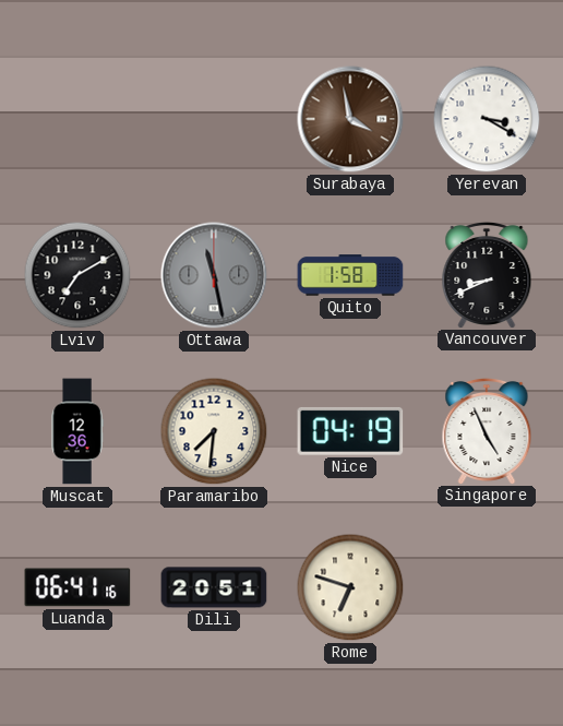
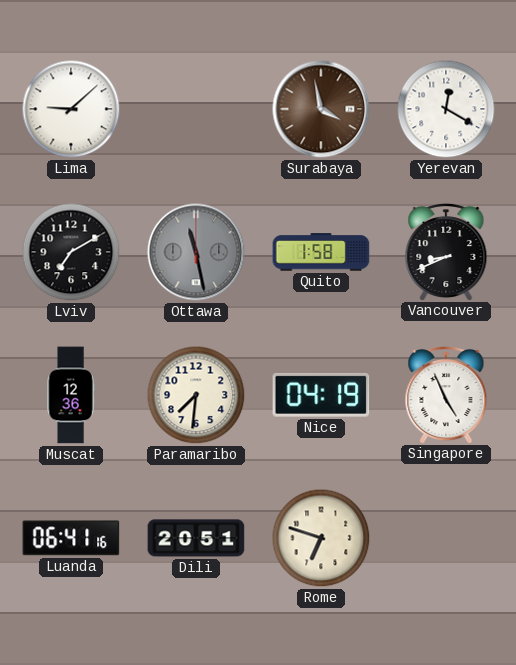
Lima: none -> 9:08
Yerevan: 3:20 -> 12:20
